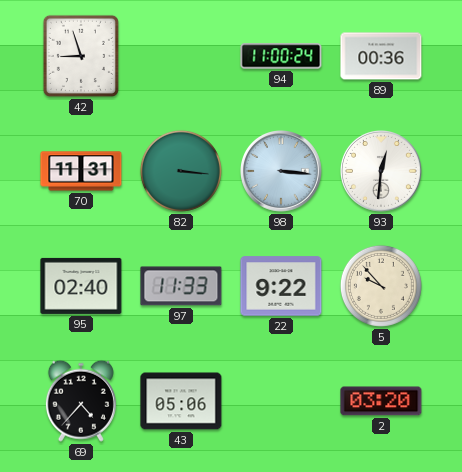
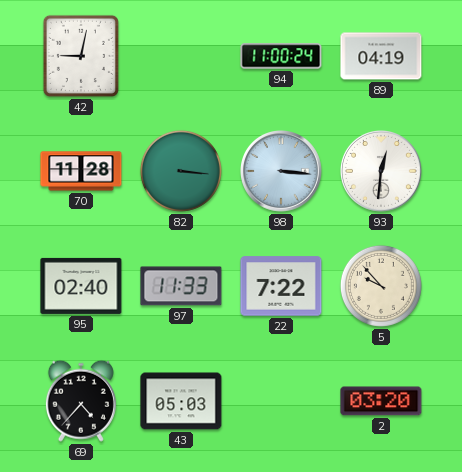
42: 8:57 -> 9:02
89: 00:36 -> 04:19
70: 11:31 -> 11:28
22: 9:22 -> 7:22
43: 05:06 -> 05:03
